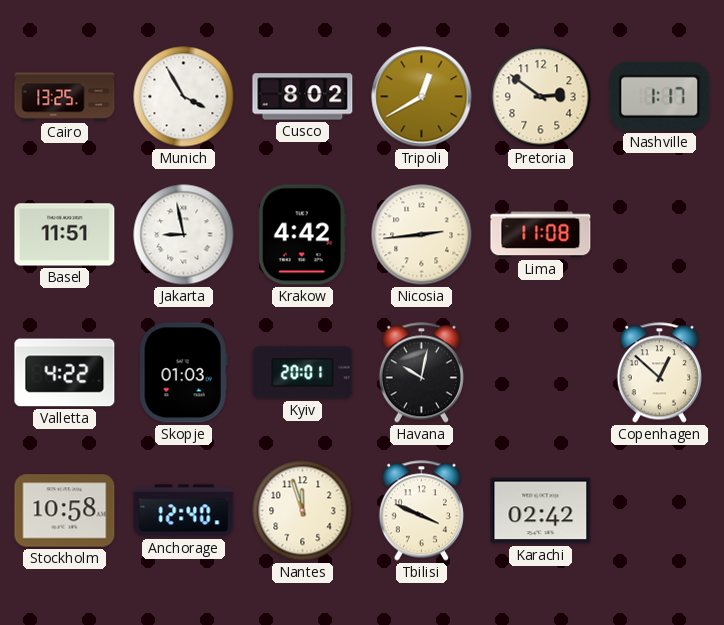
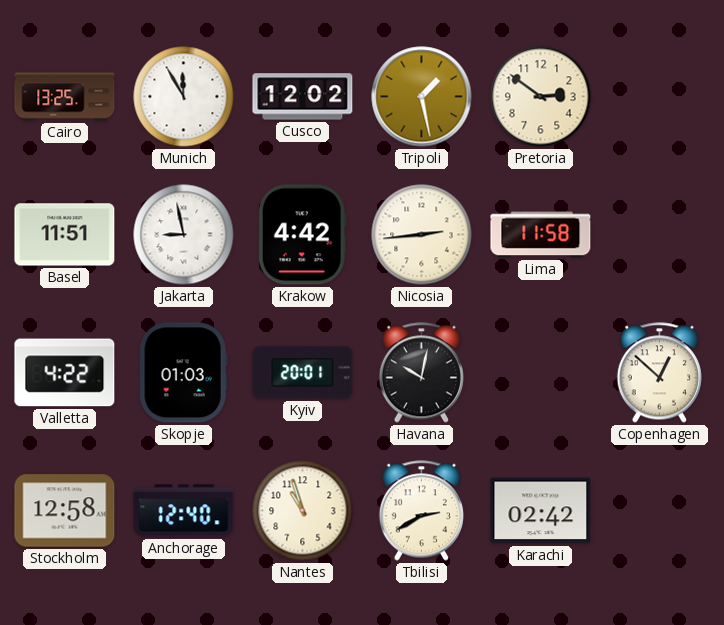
Munich: 3:55 -> 11:55
Cusco: 8:02 -> 12:02
Tripoli: 12:40 -> 1:28
Nashville: 1:17 -> none
Lima: 11:08 -> 11:58
Stockholm: 10:58 -> 12:58
Nantes: 11:57 -> 10:57
Tbilisi: 3:49 -> 2:40
